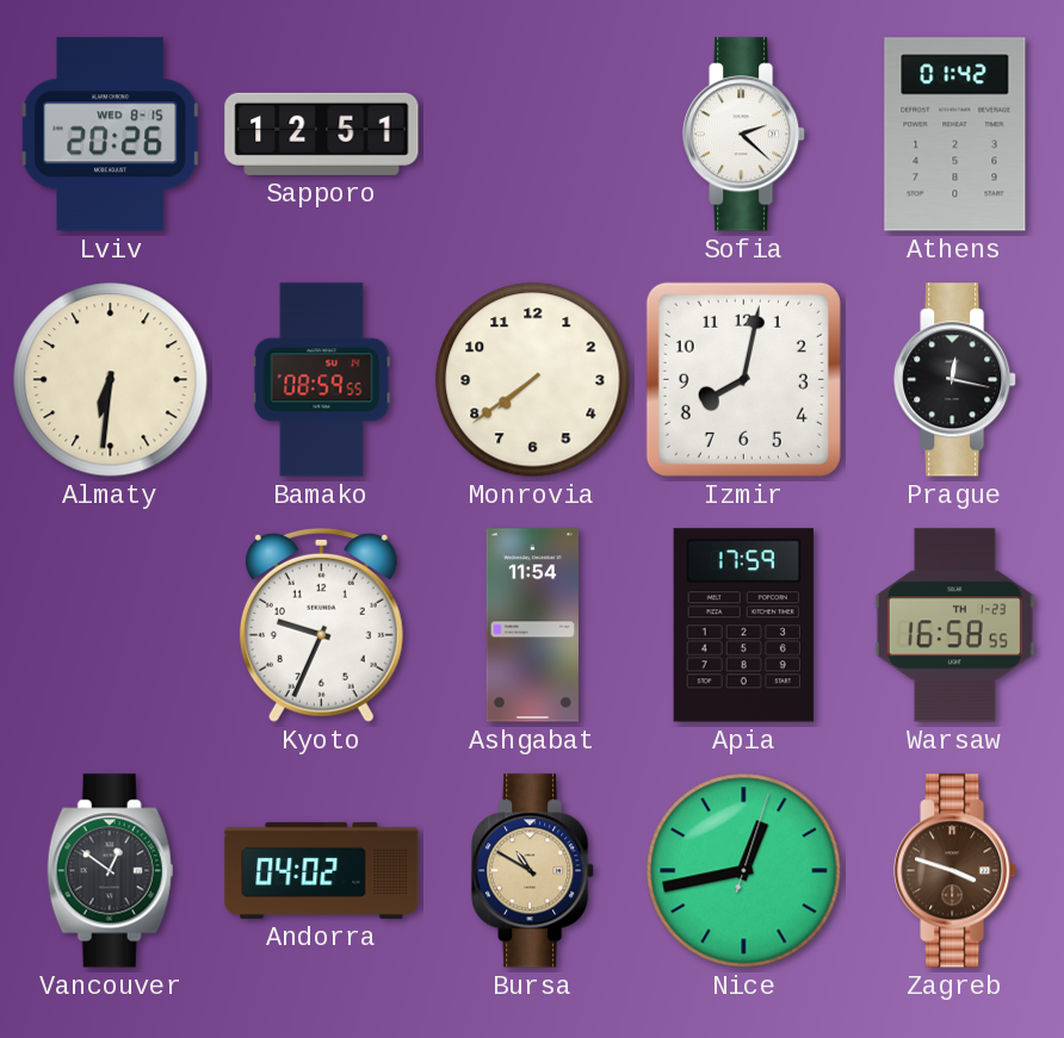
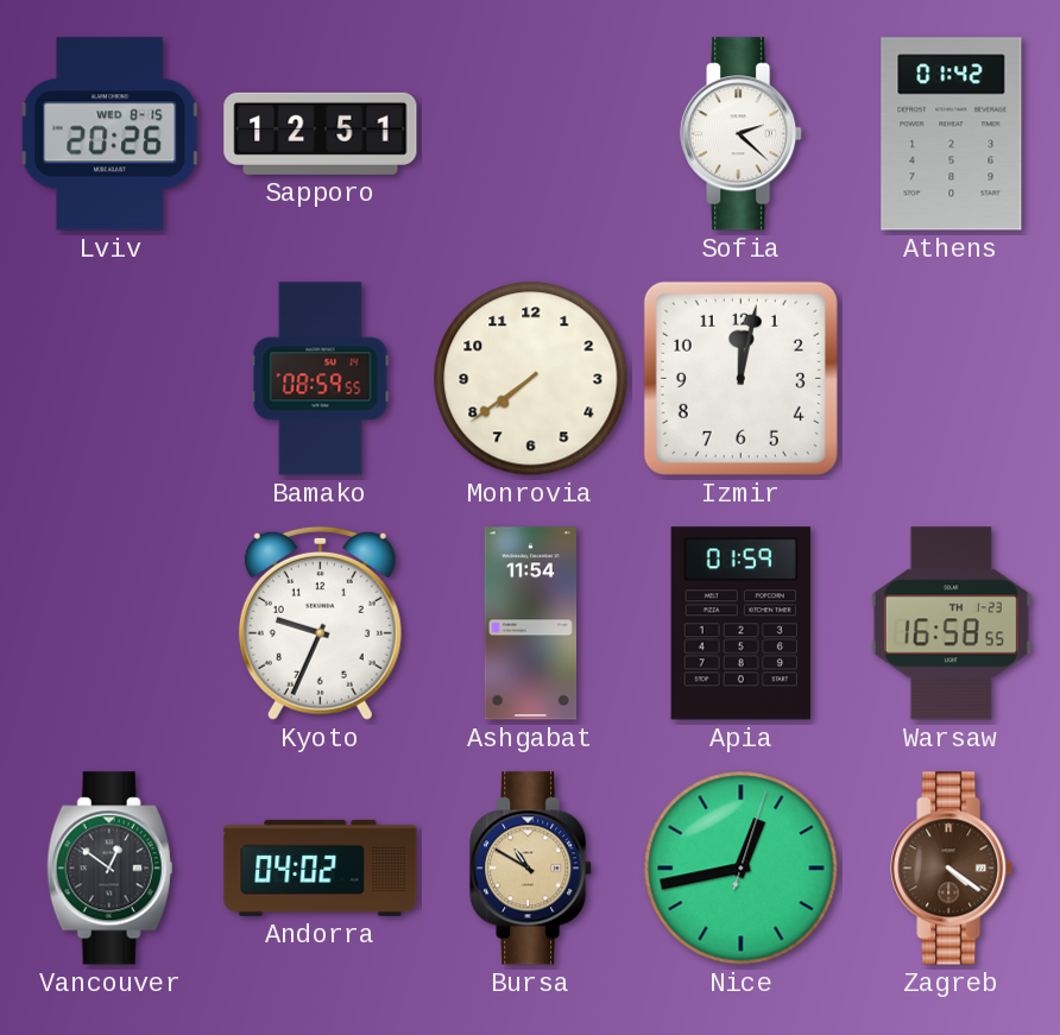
Almaty: 6:31 -> none
Izmir: 8:02 -> 12:02
Prague: 12:17 -> none
Apia: 17:59 -> 01:59
Zagreb: 3:48 -> 4:21
